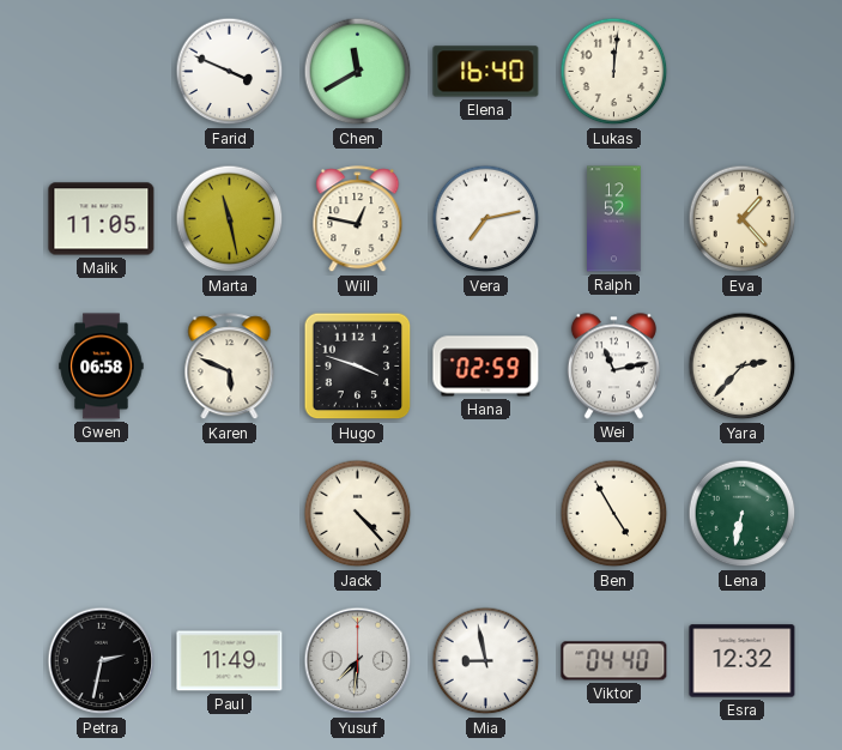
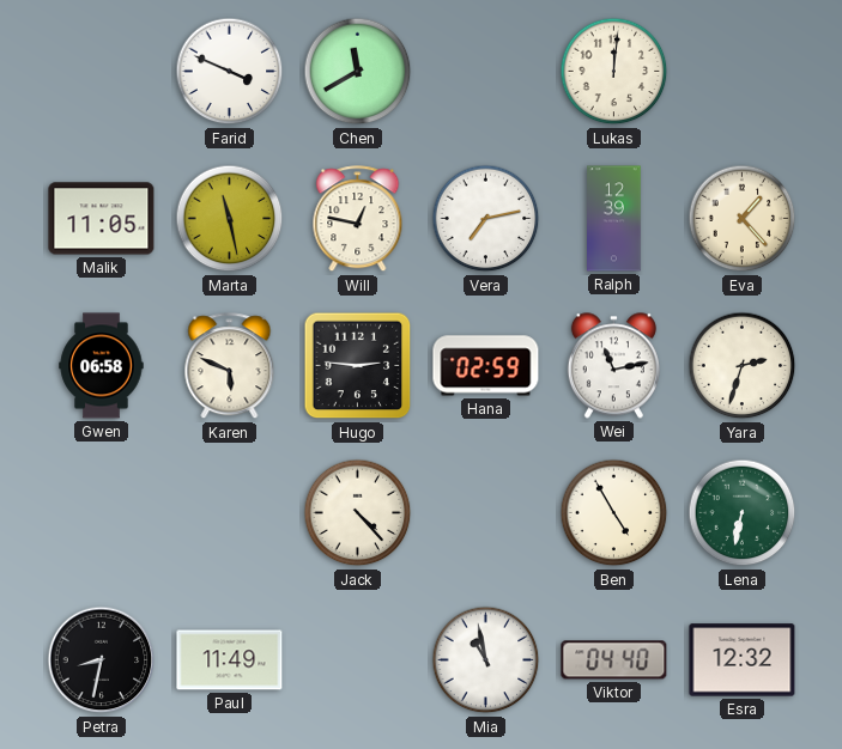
Elena: 16:40 -> none
Ralph: 12:52 -> 12:39
Hugo: 3:48 -> 2:46
Yara: 2:37 -> 2:33
Petra: 2:32 -> 8:32
Yusuf: 7:31 -> none
Mia: 8:58 -> 10:58
